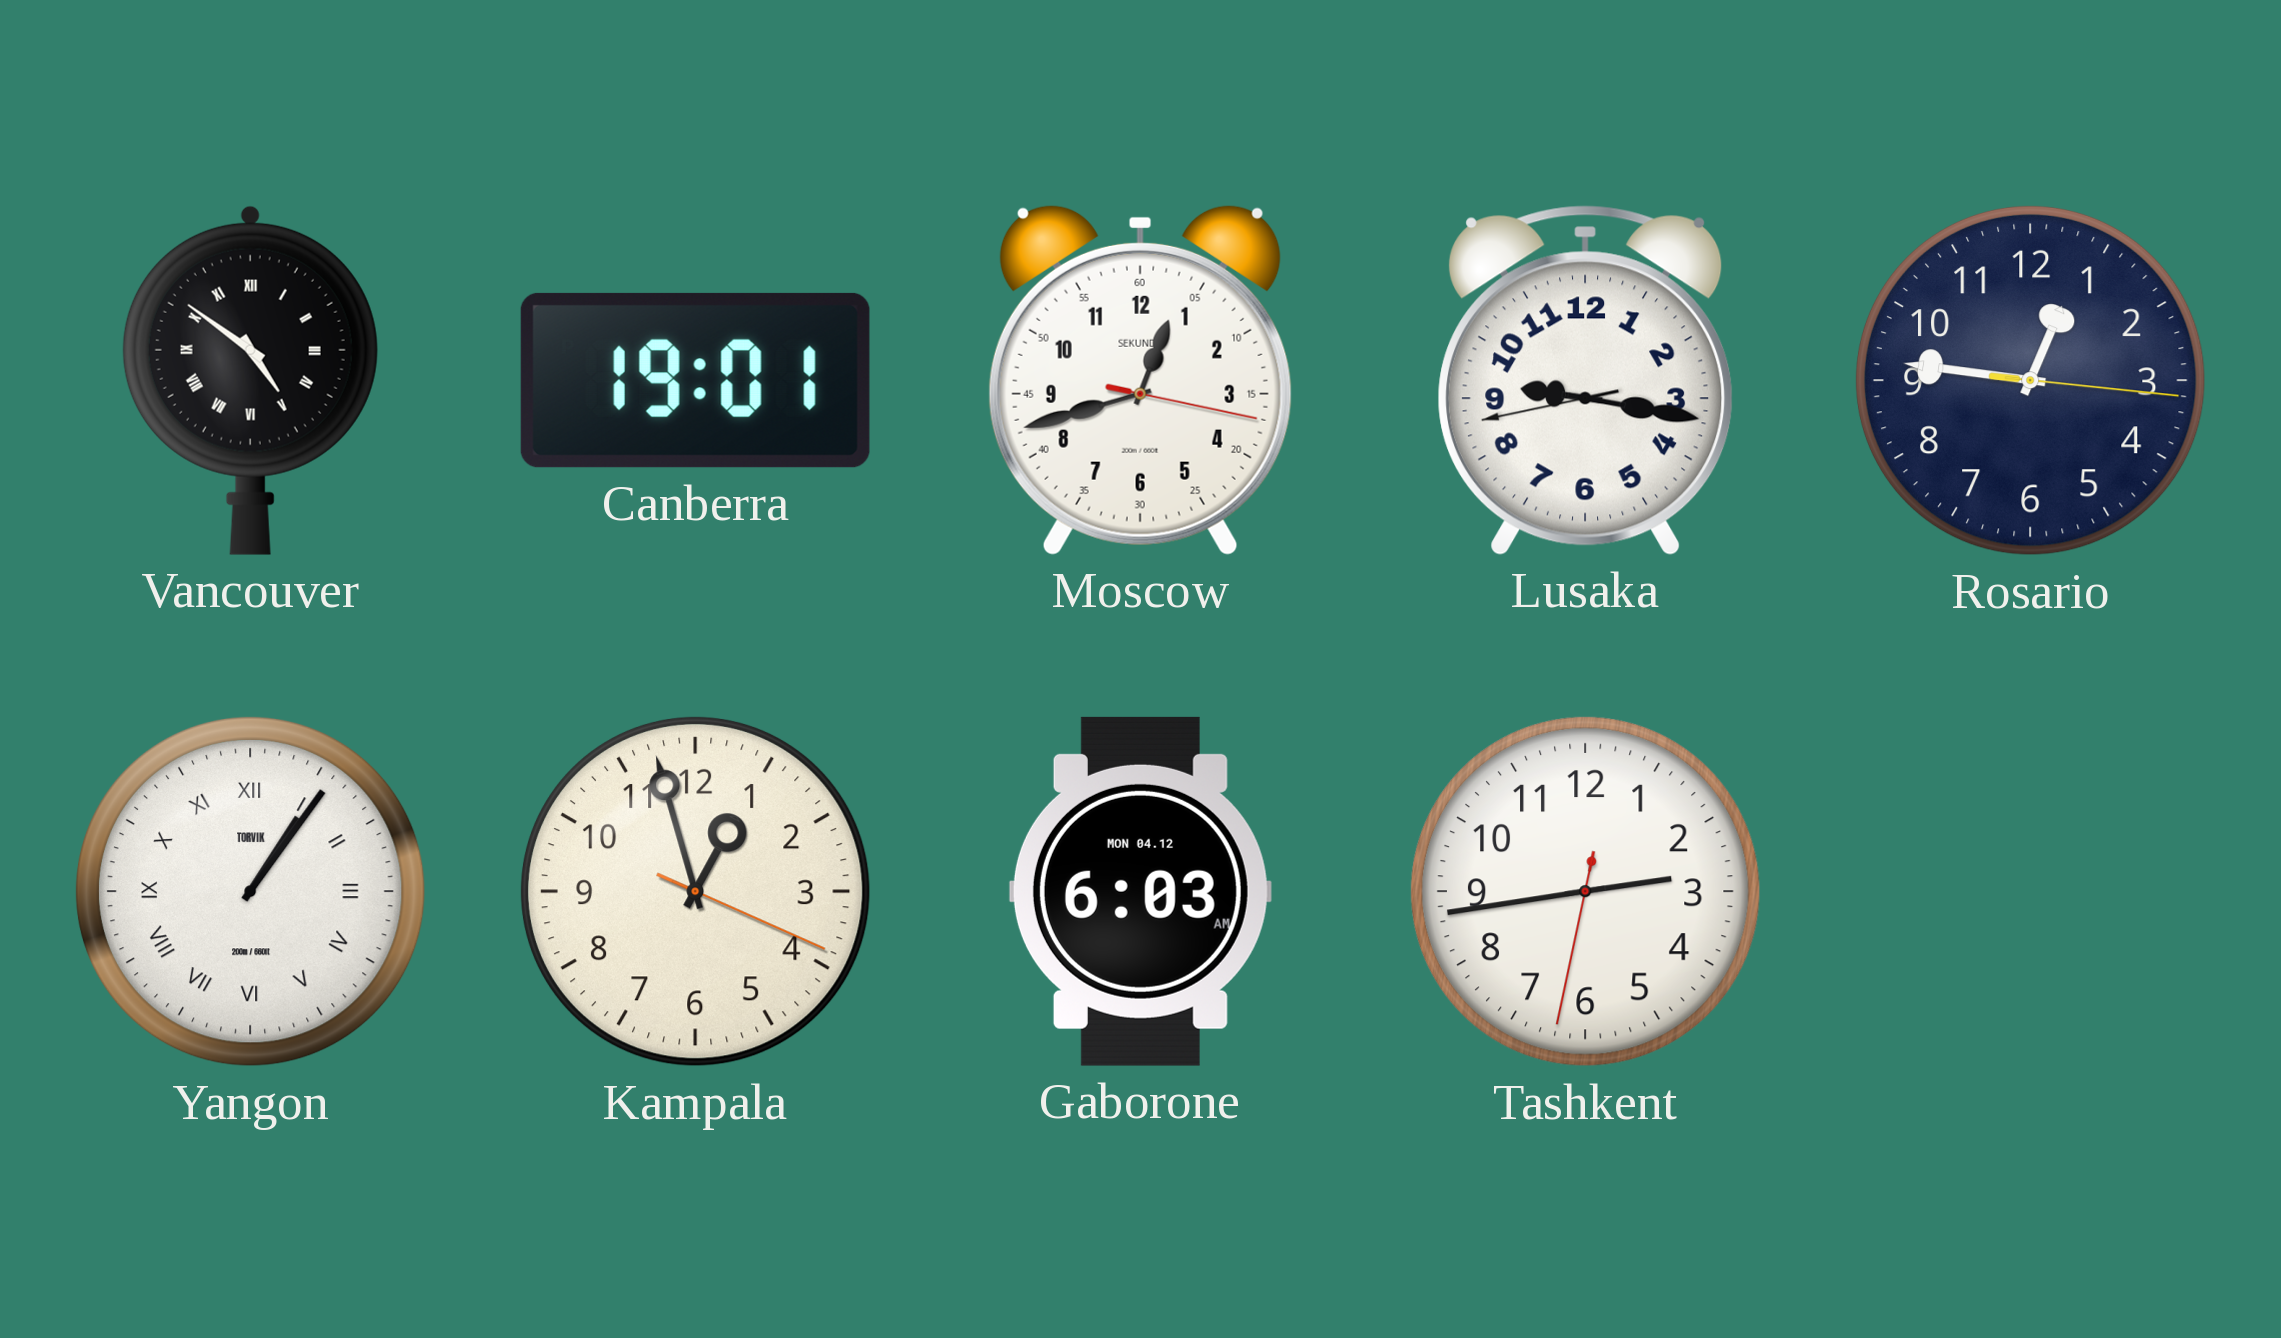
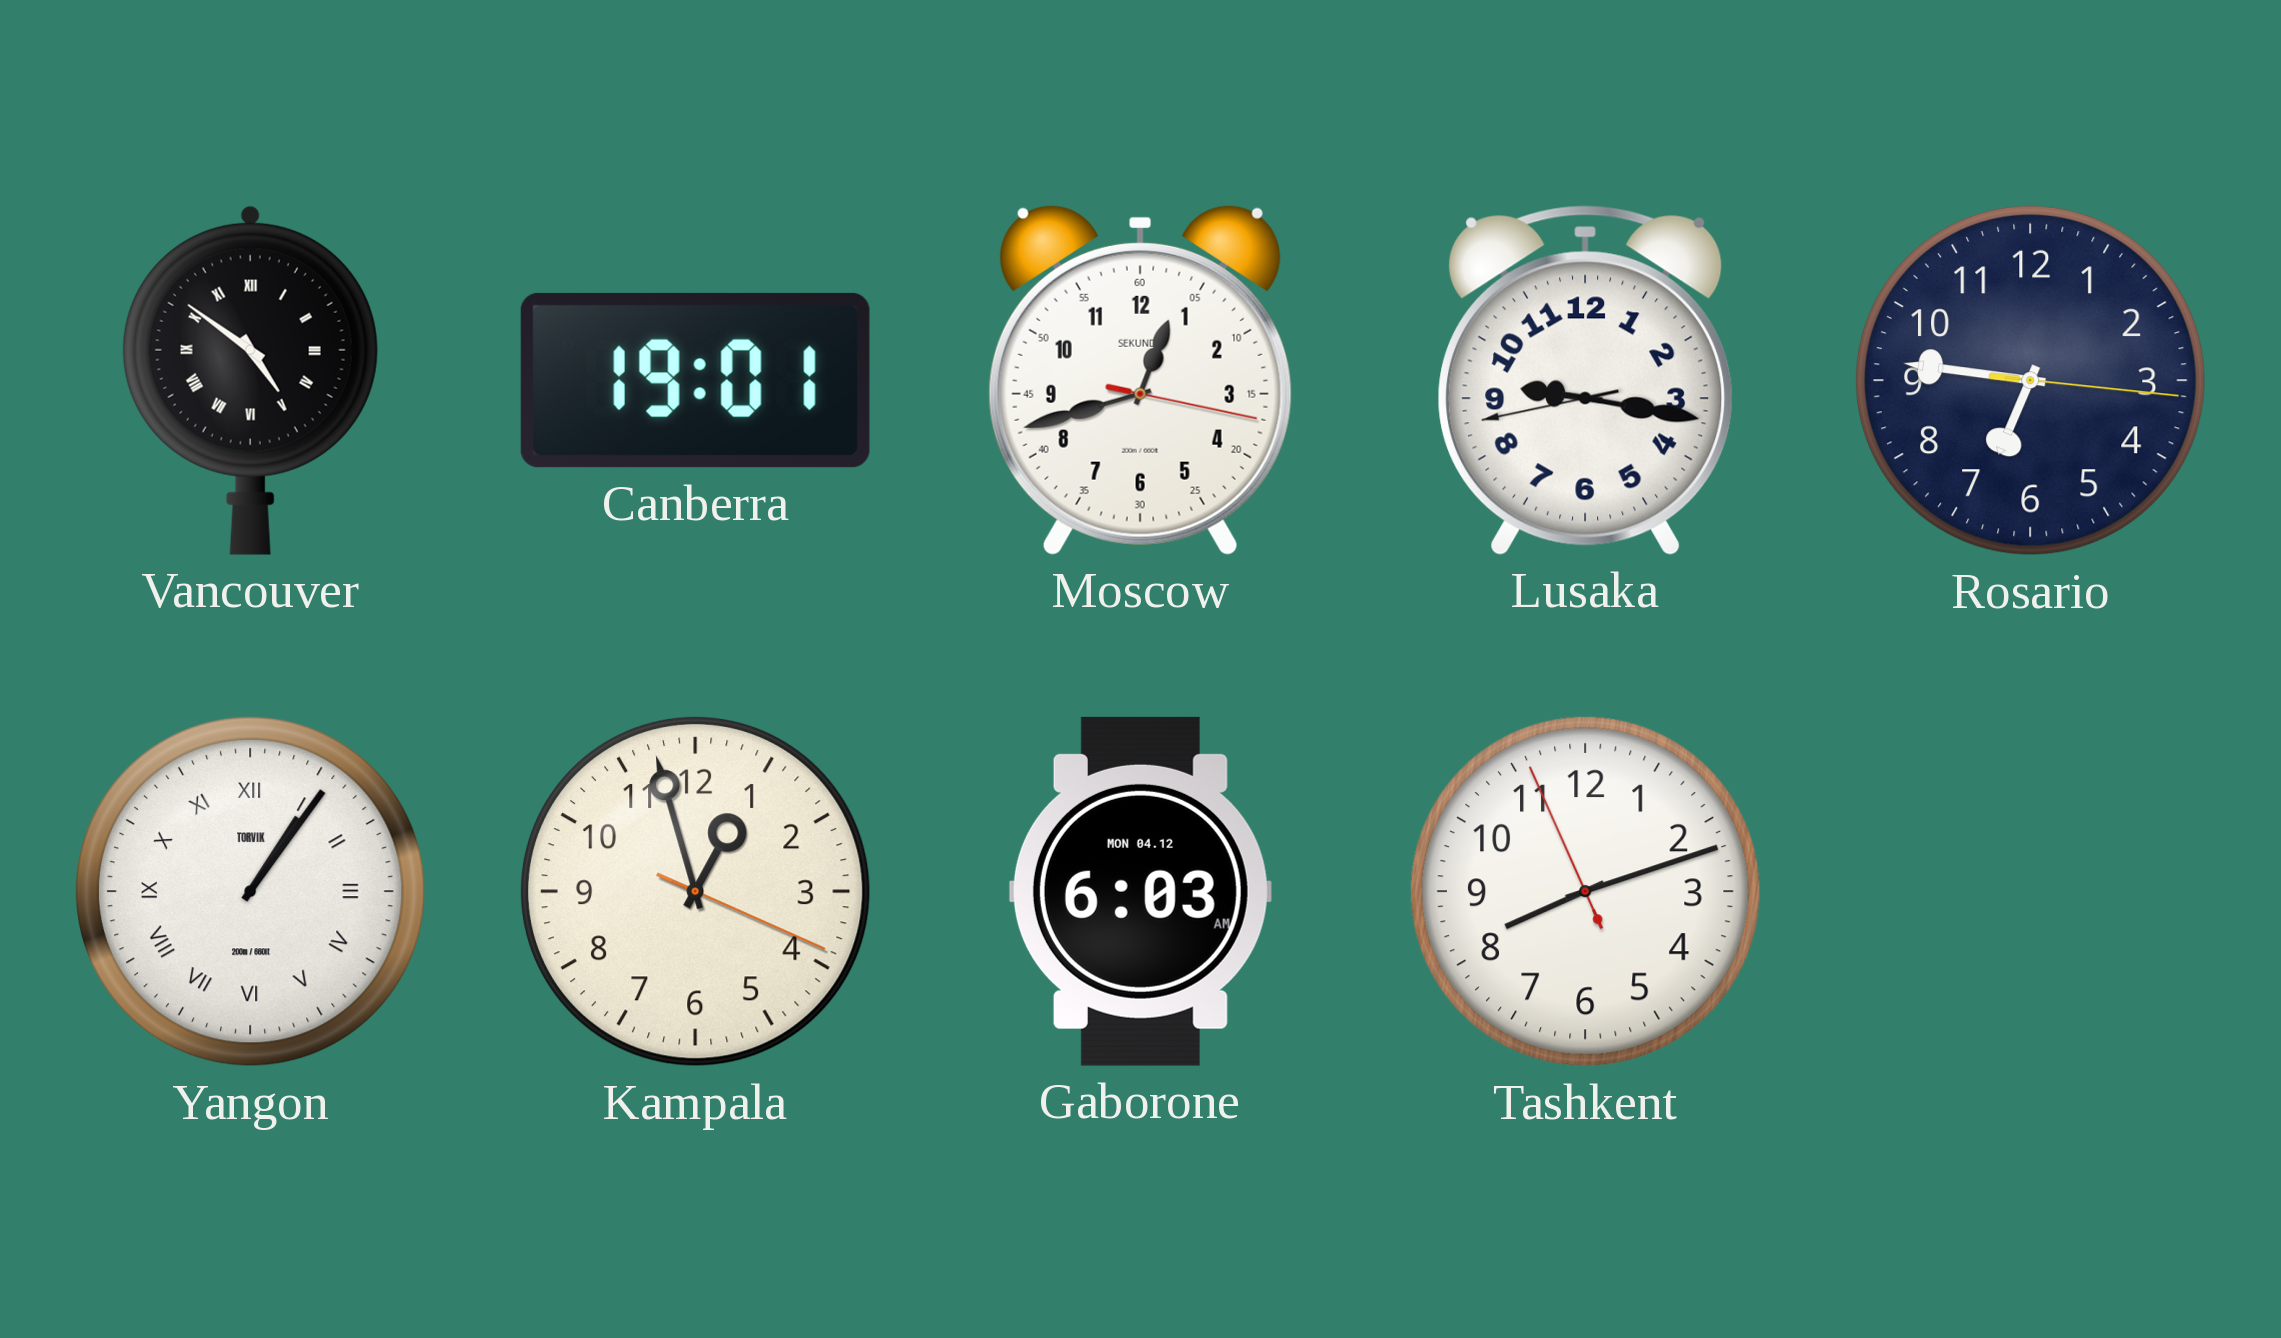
Rosario: 12:46 -> 6:46
Tashkent: 2:43 -> 8:11
